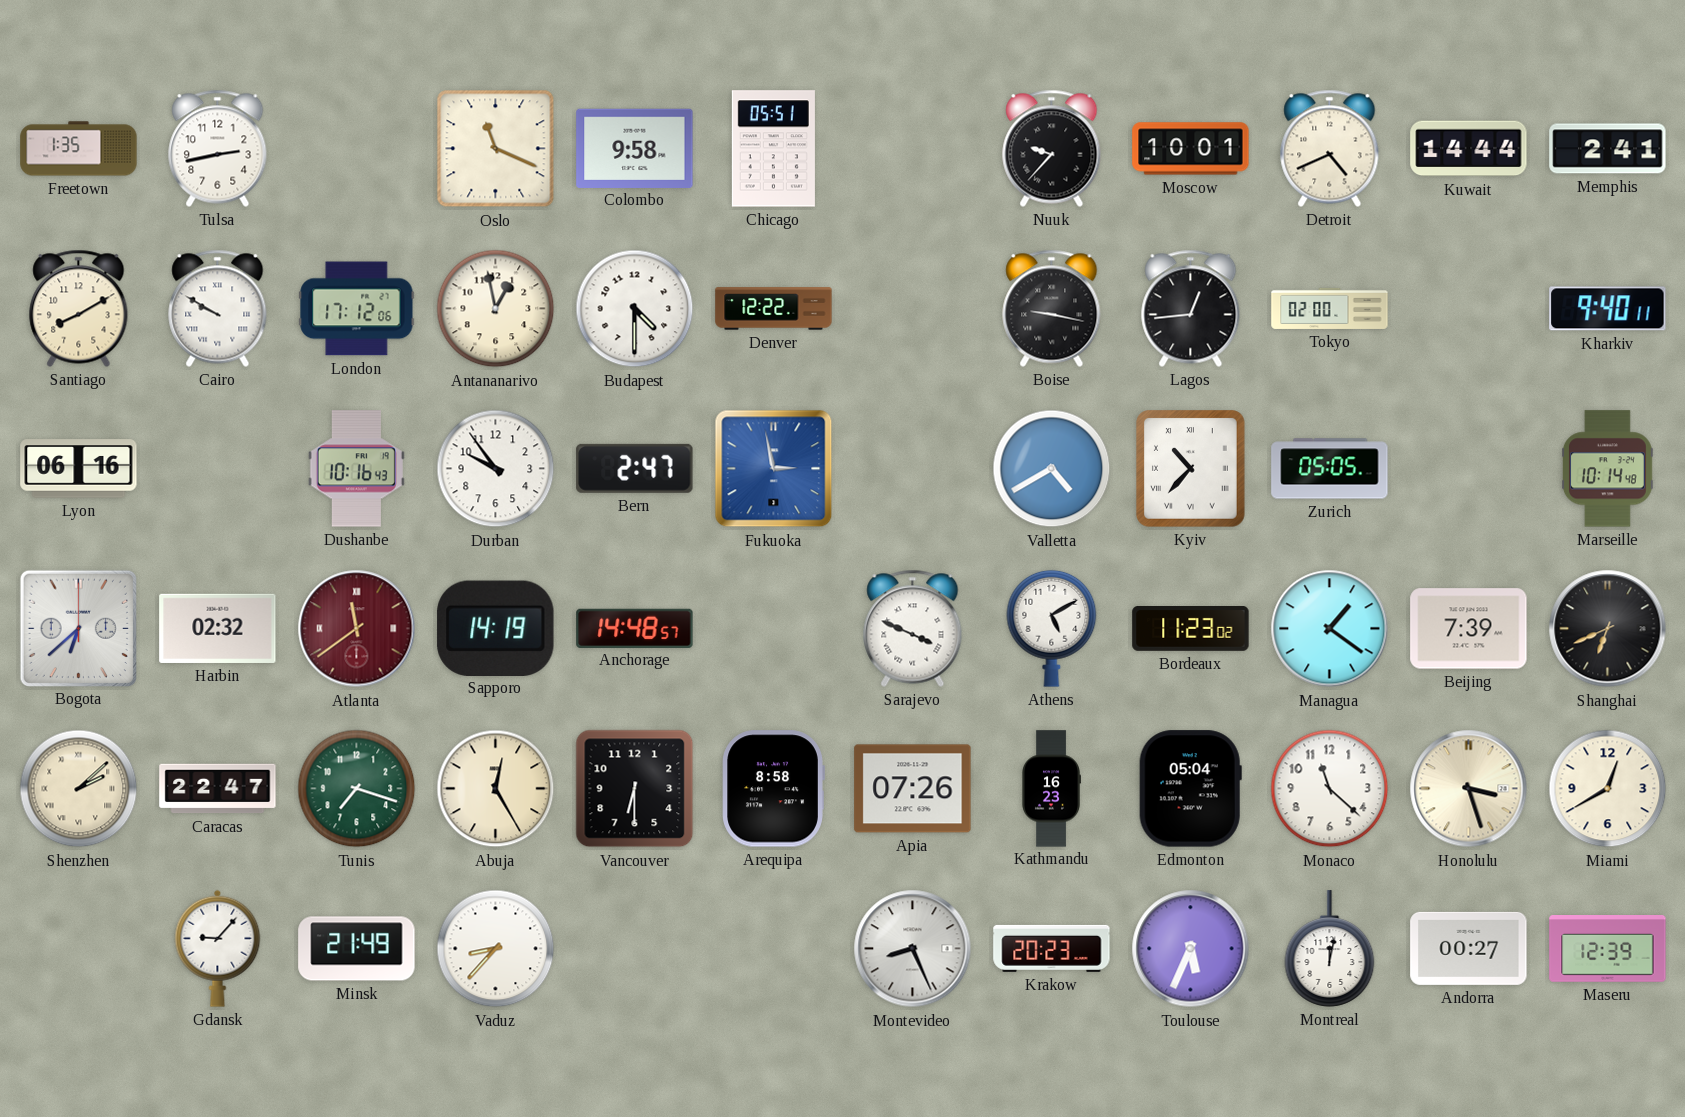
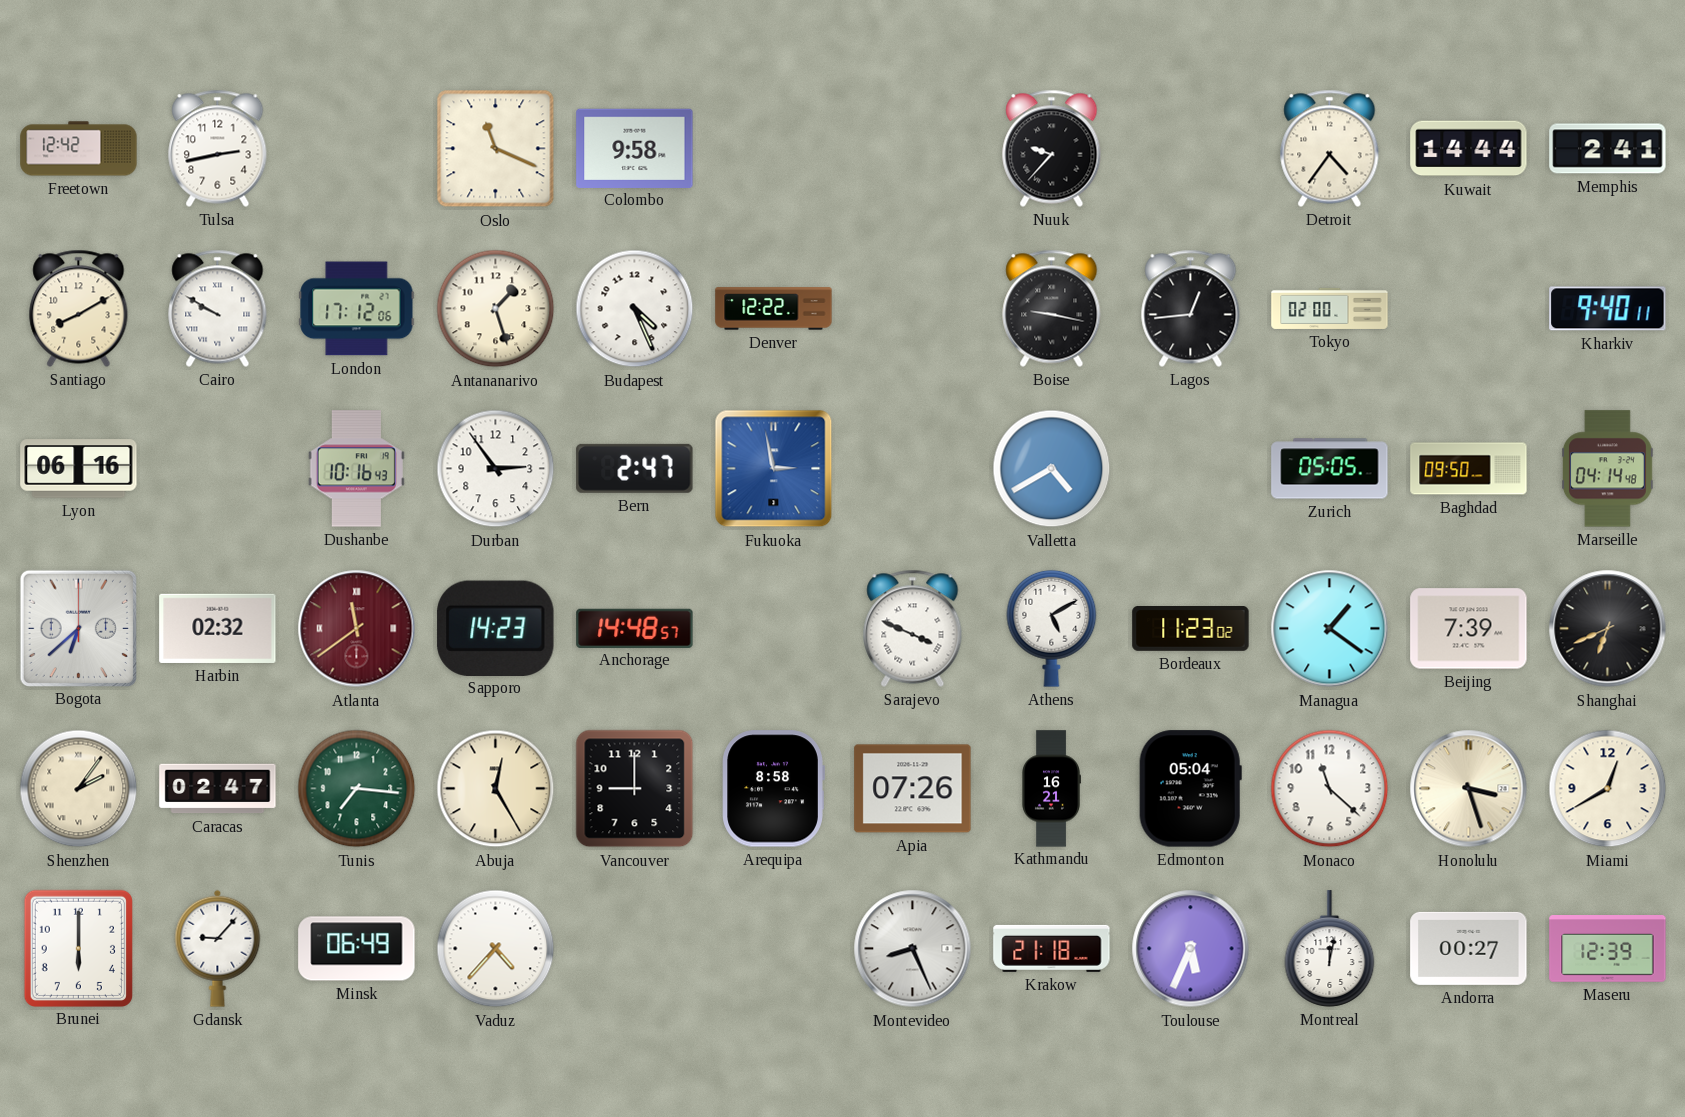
Freetown: 1:35 -> 12:42
Chicago: 05:51 -> none
Moscow: 10:01 -> none
Detroit: 4:41 -> 4:36
Antananarivo: 12:58 -> 1:27
Budapest: 4:30 -> 4:26
Durban: 9:54 -> 2:54
Kyiv: 10:37 -> none
Baghdad: none -> 09:50
Marseille: 10:14 -> 04:14
Sapporo: 14:19 -> 14:23
Shenzhen: 2:08 -> 2:06
Caracas: 22:47 -> 02:47
Tunis: 7:18 -> 7:16
Vancouver: 6:30 -> 9:00
Kathmandu: 16:23 -> 16:21
Brunei: none -> 6:00
Minsk: 21:49 -> 06:49
Vaduz: 8:37 -> 4:37
Krakow: 20:23 -> 21:18
